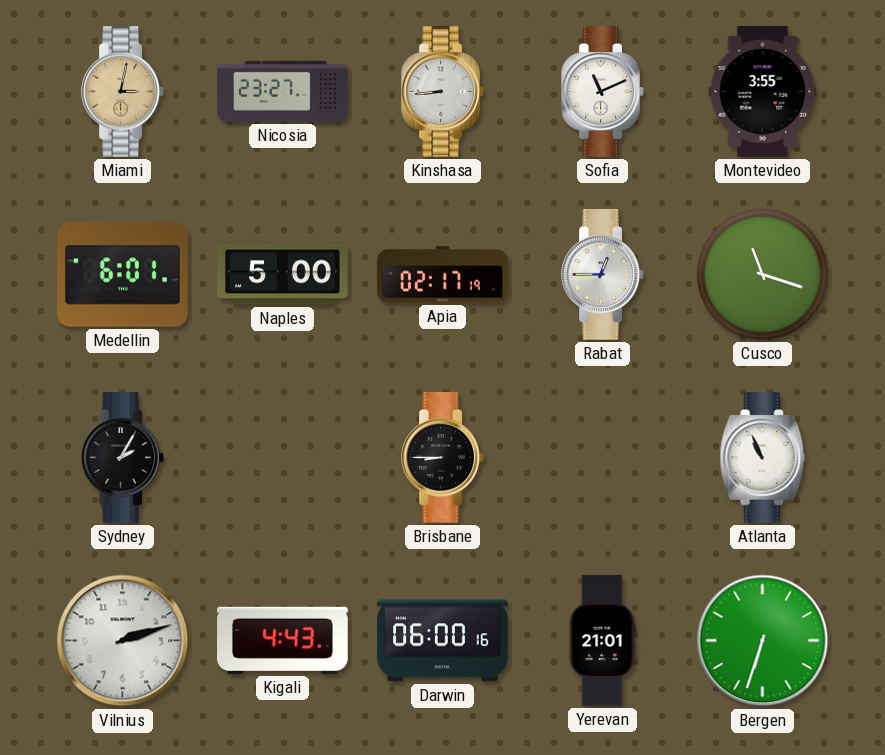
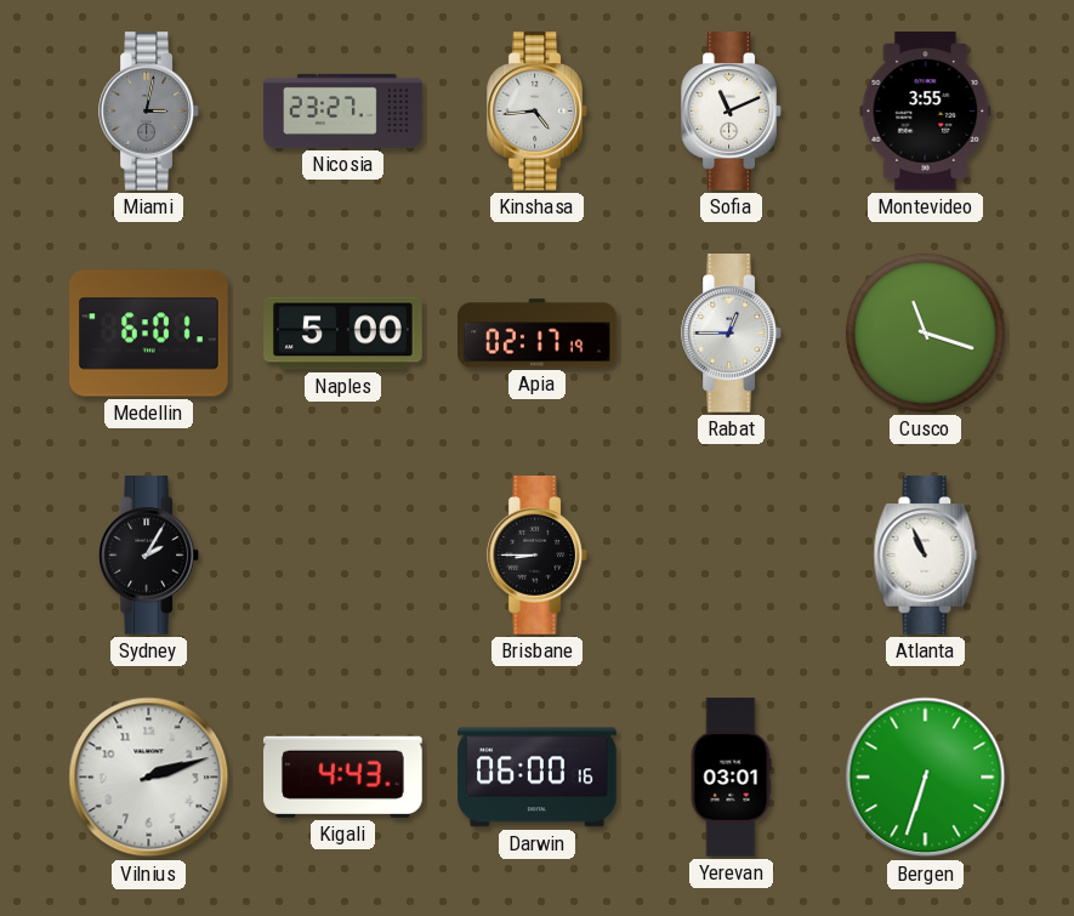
Miami dial: champagne -> grey
Kinshasa: 8:44 -> 4:44
Yerevan: 21:01 -> 03:01
